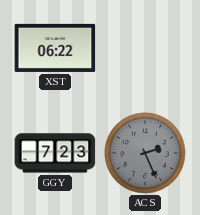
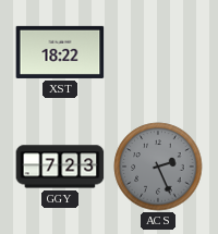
XST: 06:22 -> 18:22
